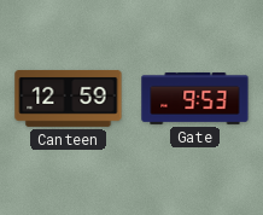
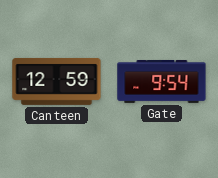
Gate: 9:53 -> 9:54
